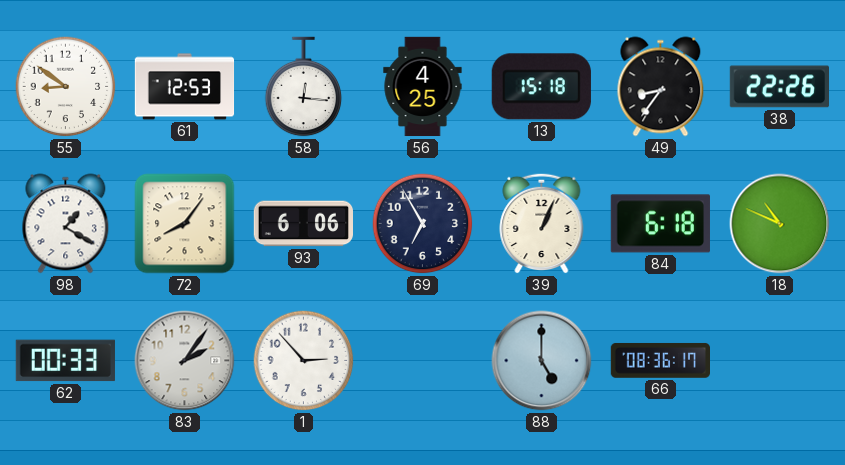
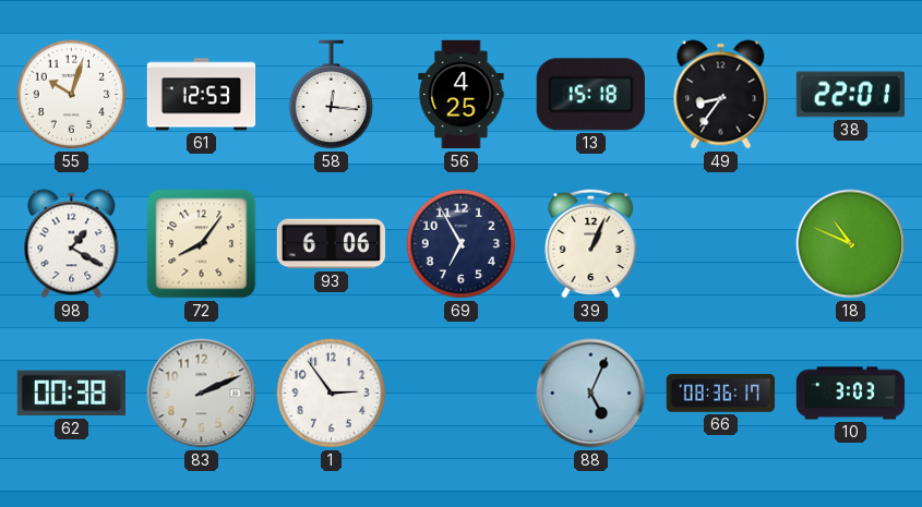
55: 8:51 -> 10:03
38: 22:26 -> 22:01
84: 6:18 -> none
62: 00:33 -> 00:38
83: 2:06 -> 2:11
1: 2:53 -> 2:54
88: 5:00 -> 5:04
10: none -> 3:03
